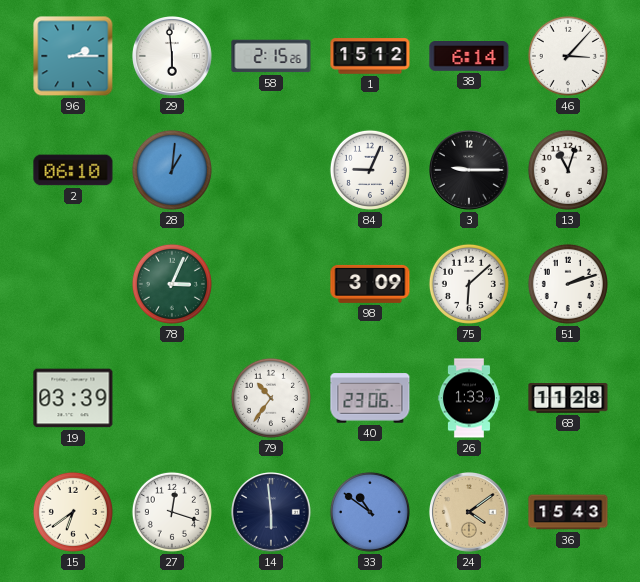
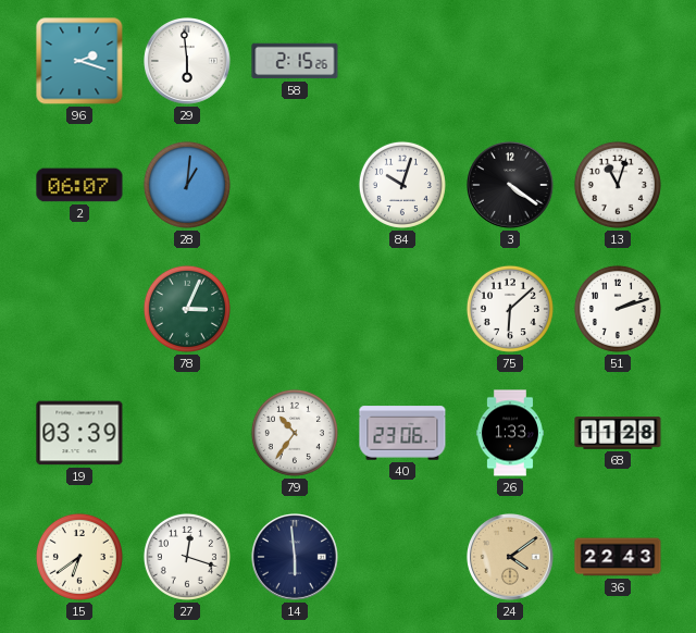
96: 2:15 -> 2:18
1: 15:12 -> none
38: 6:14 -> none
46: 3:07 -> none
2: 06:10 -> 06:07
84: 9:04 -> 10:03
3: 9:15 -> 4:21
98: 3:09 -> none
33: 10:51 -> none
36: 15:43 -> 22:43
